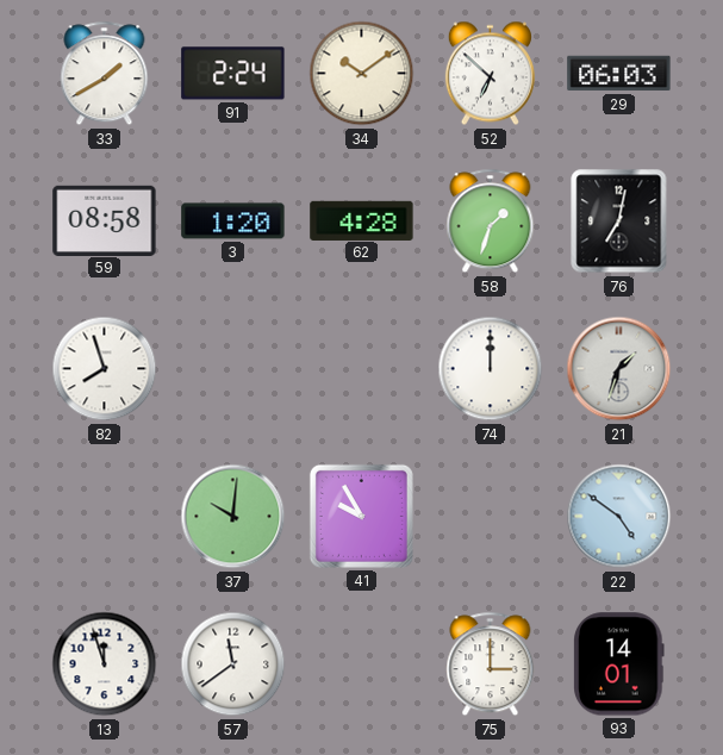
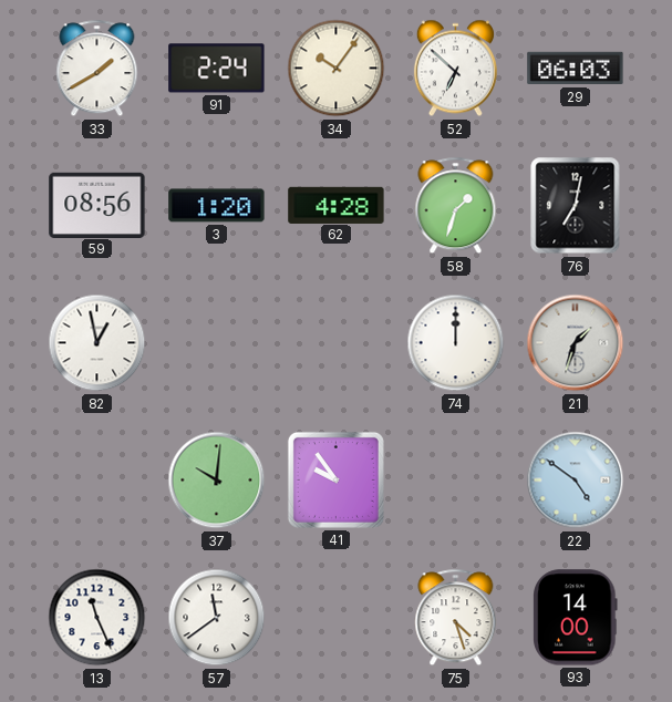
34: 10:09 -> 10:06
59: 08:58 -> 08:56
82: 7:57 -> 12:58
41: 9:55 -> 9:54
13: 11:57 -> 11:26
75: 3:00 -> 4:27
93: 14:01 -> 14:00
